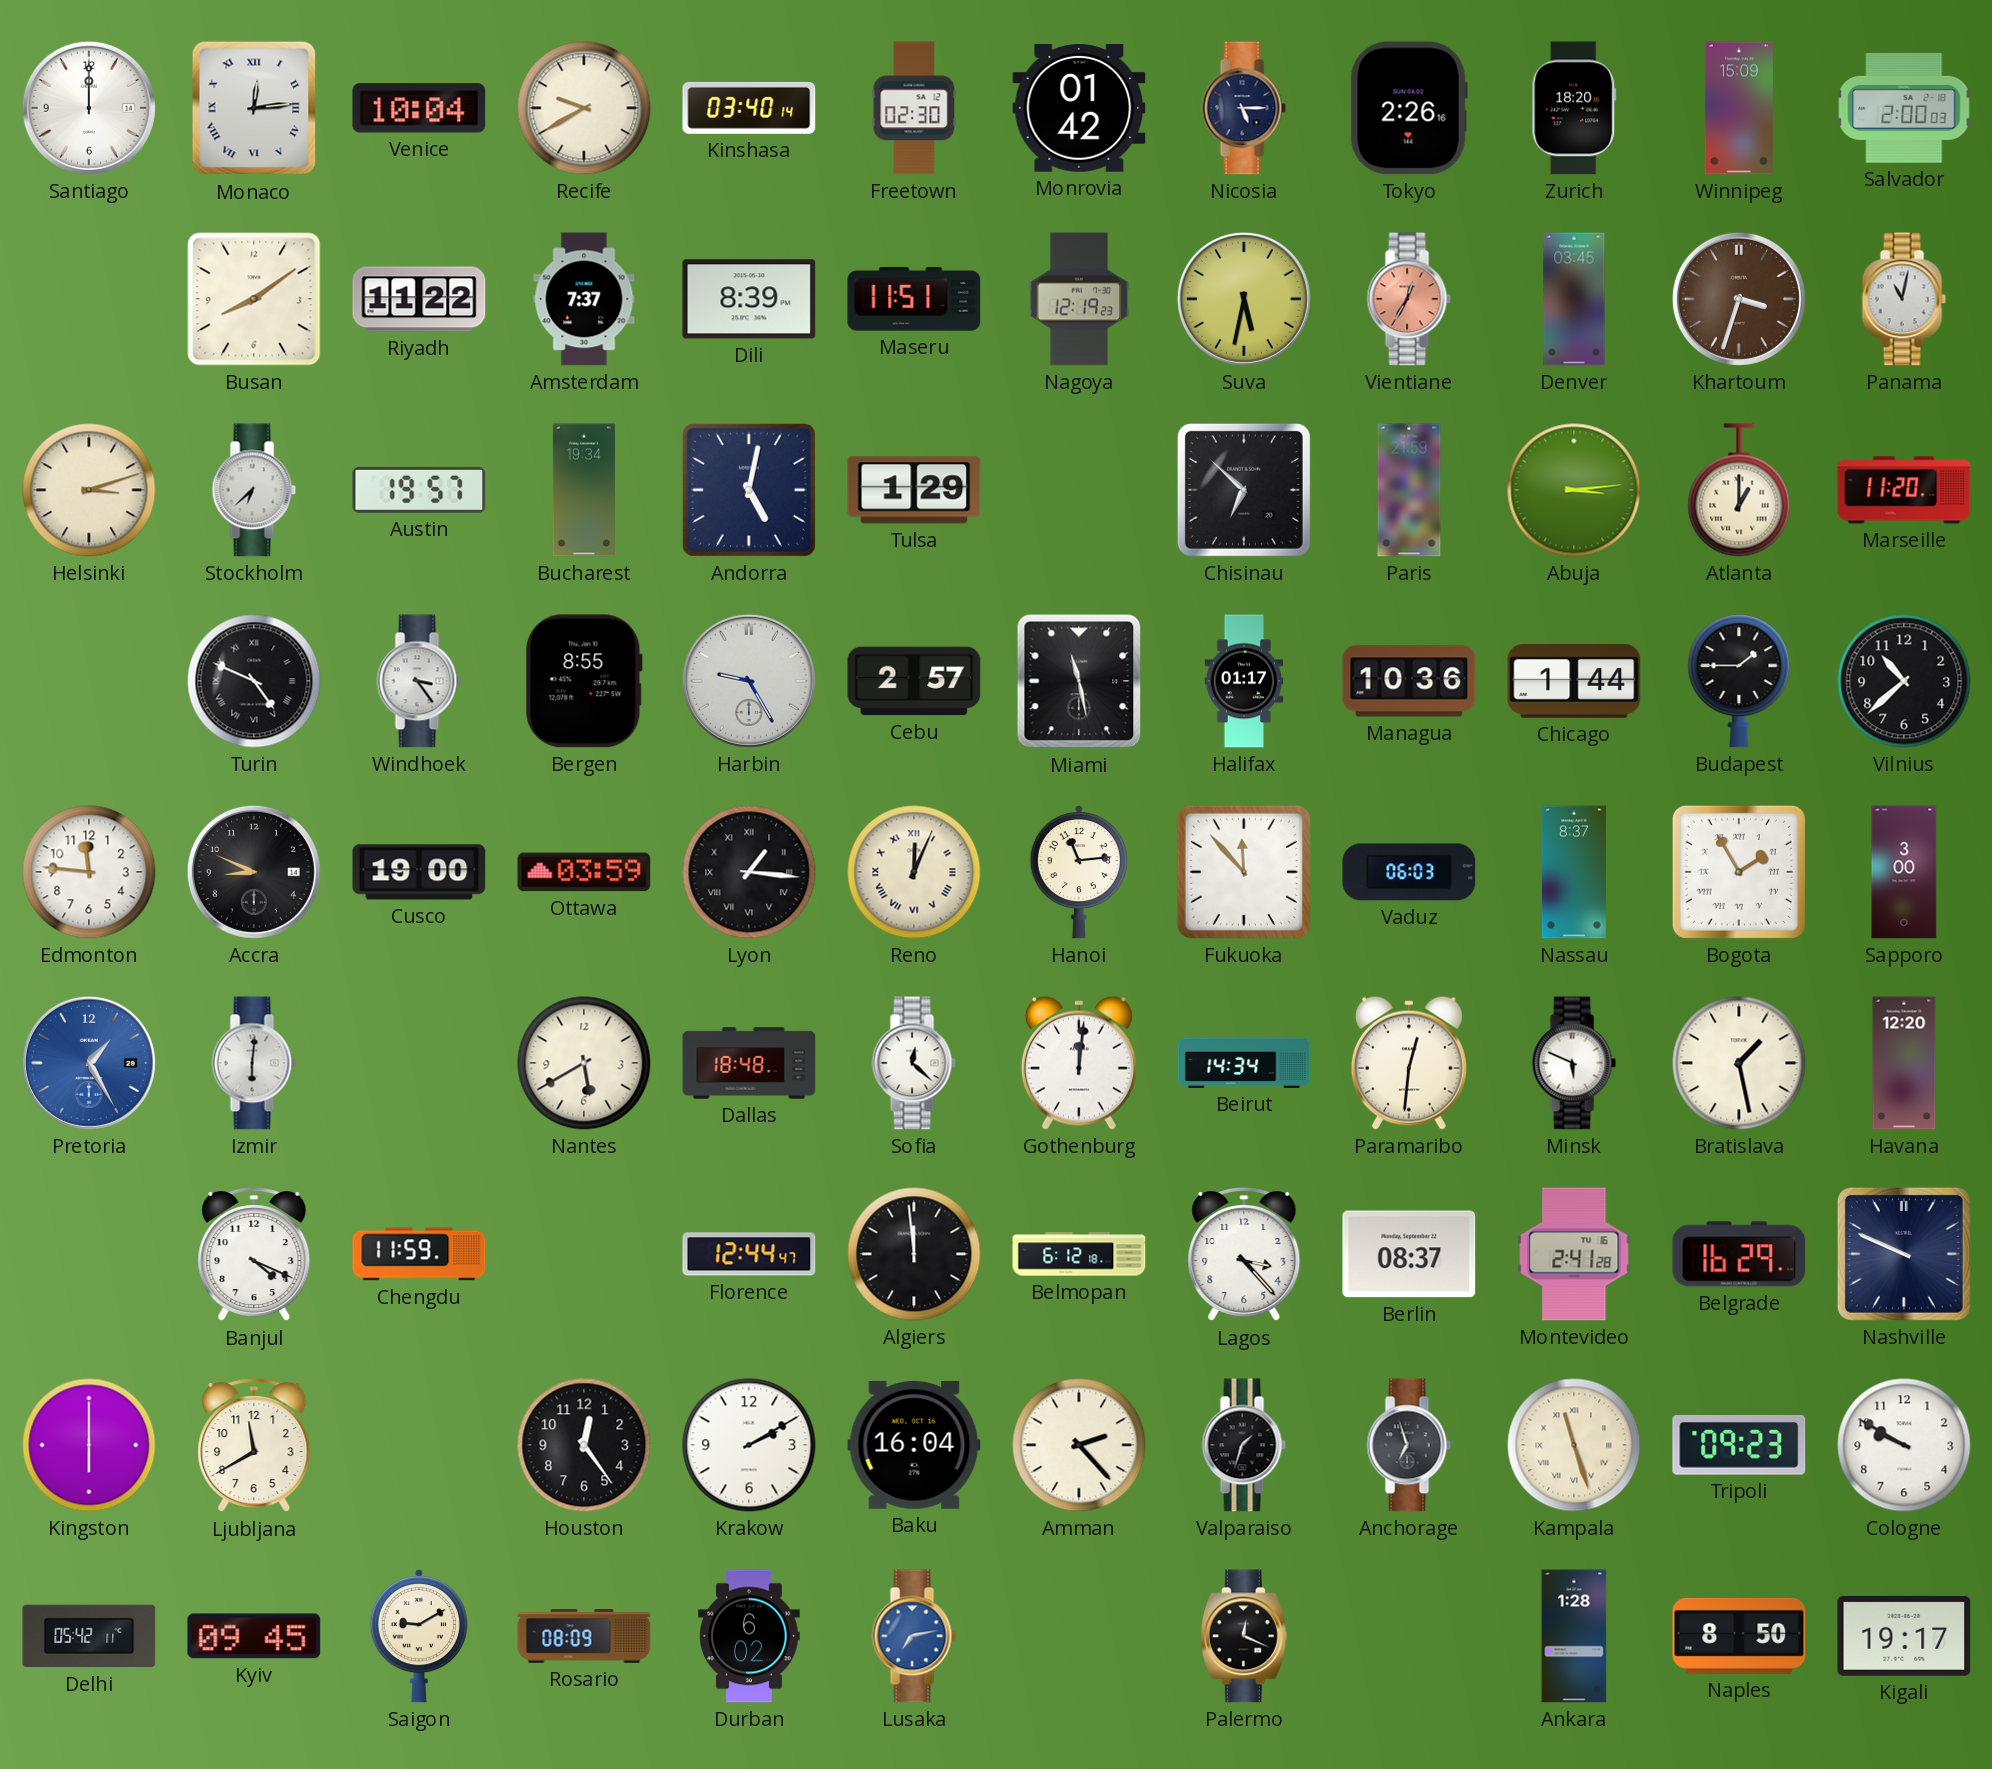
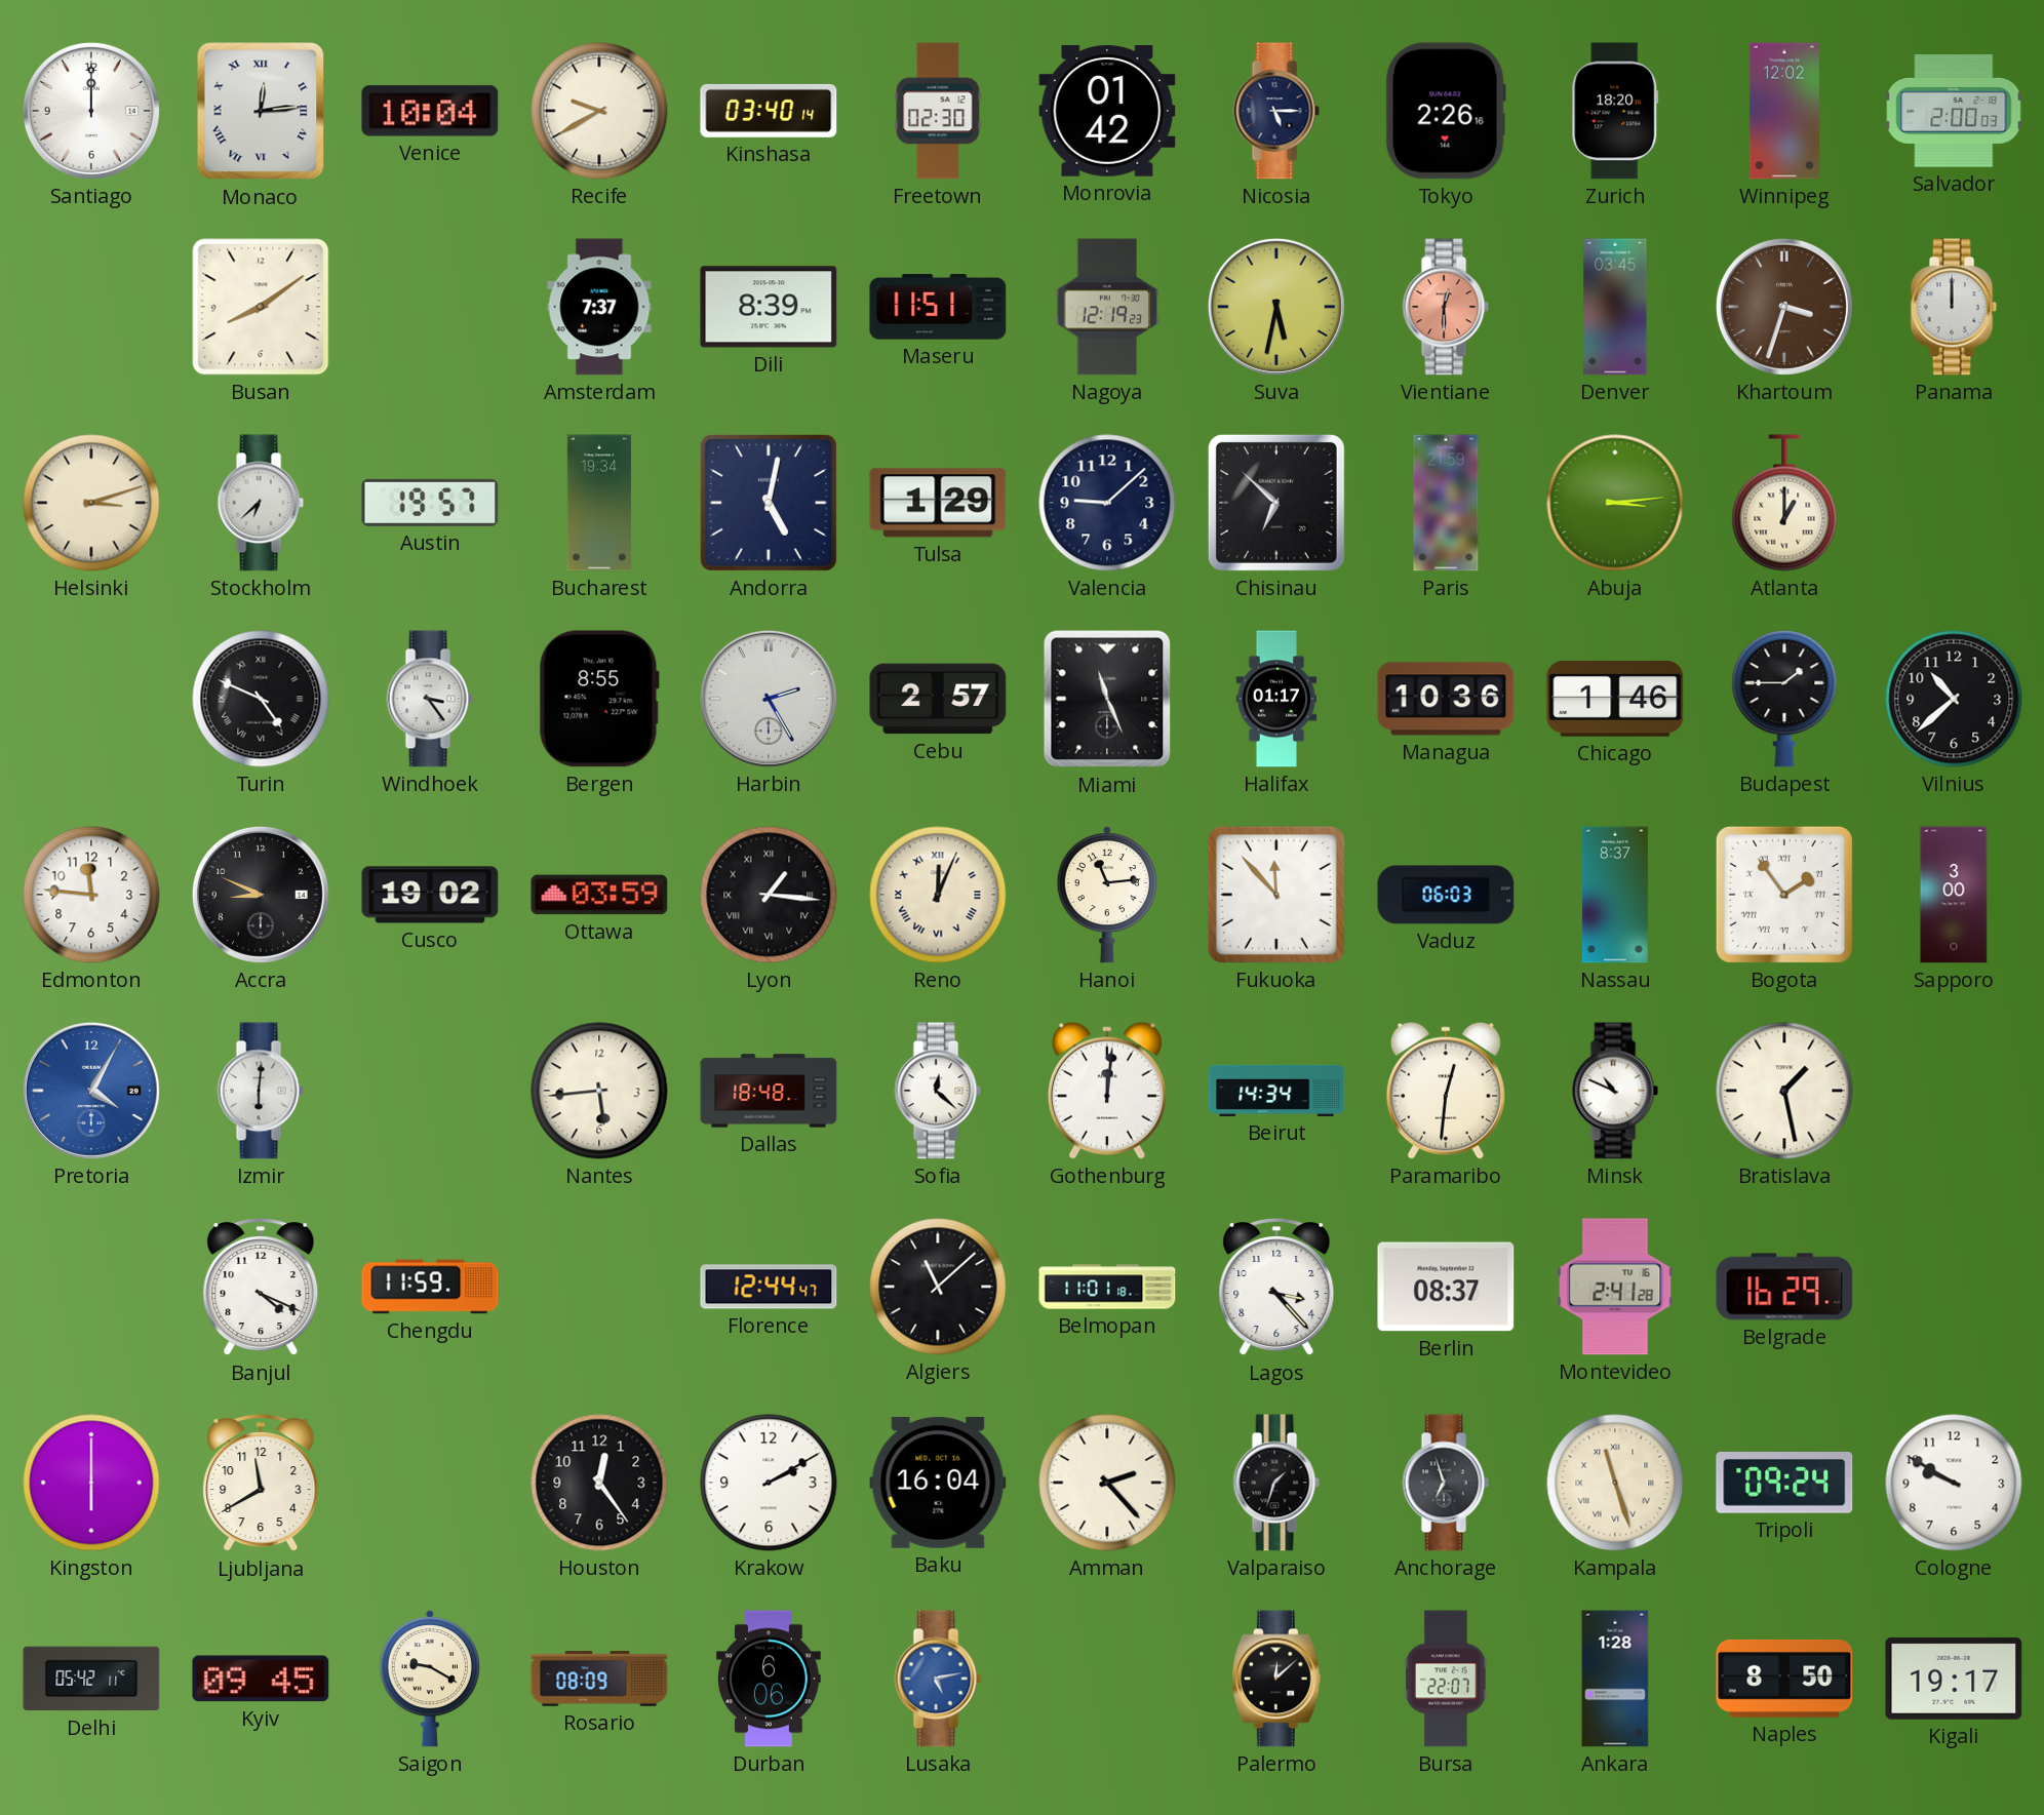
Winnipeg: 15:09 -> 12:02
Riyadh: 11:22 -> none
Vientiane: 12:35 -> 12:30
Panama: 11:02 -> 12:00
Valencia: none -> 9:08
Marseille: 11:20 -> none
Harbin: 9:25 -> 2:25
Miami: 11:28 -> 11:26
Chicago: 1:44 -> 1:46
Cusco: 19:00 -> 19:02
Bogota: 1:55 -> 1:54
Pretoria: 1:25 -> 4:05
Nantes: 5:40 -> 5:44
Minsk: 5:49 -> 10:49
Havana: 12:20 -> none
Algiers: 11:59 -> 11:08
Belmopan: 6:12 -> 11:01
Nashville: 9:49 -> none
Tripoli: 09:23 -> 09:24
Saigon: 9:10 -> 9:20
Durban: 6:02 -> 6:06
Lusaka: 7:13 -> 5:13
Palermo: 12:19 -> 12:08
Bursa: none -> 22:07
